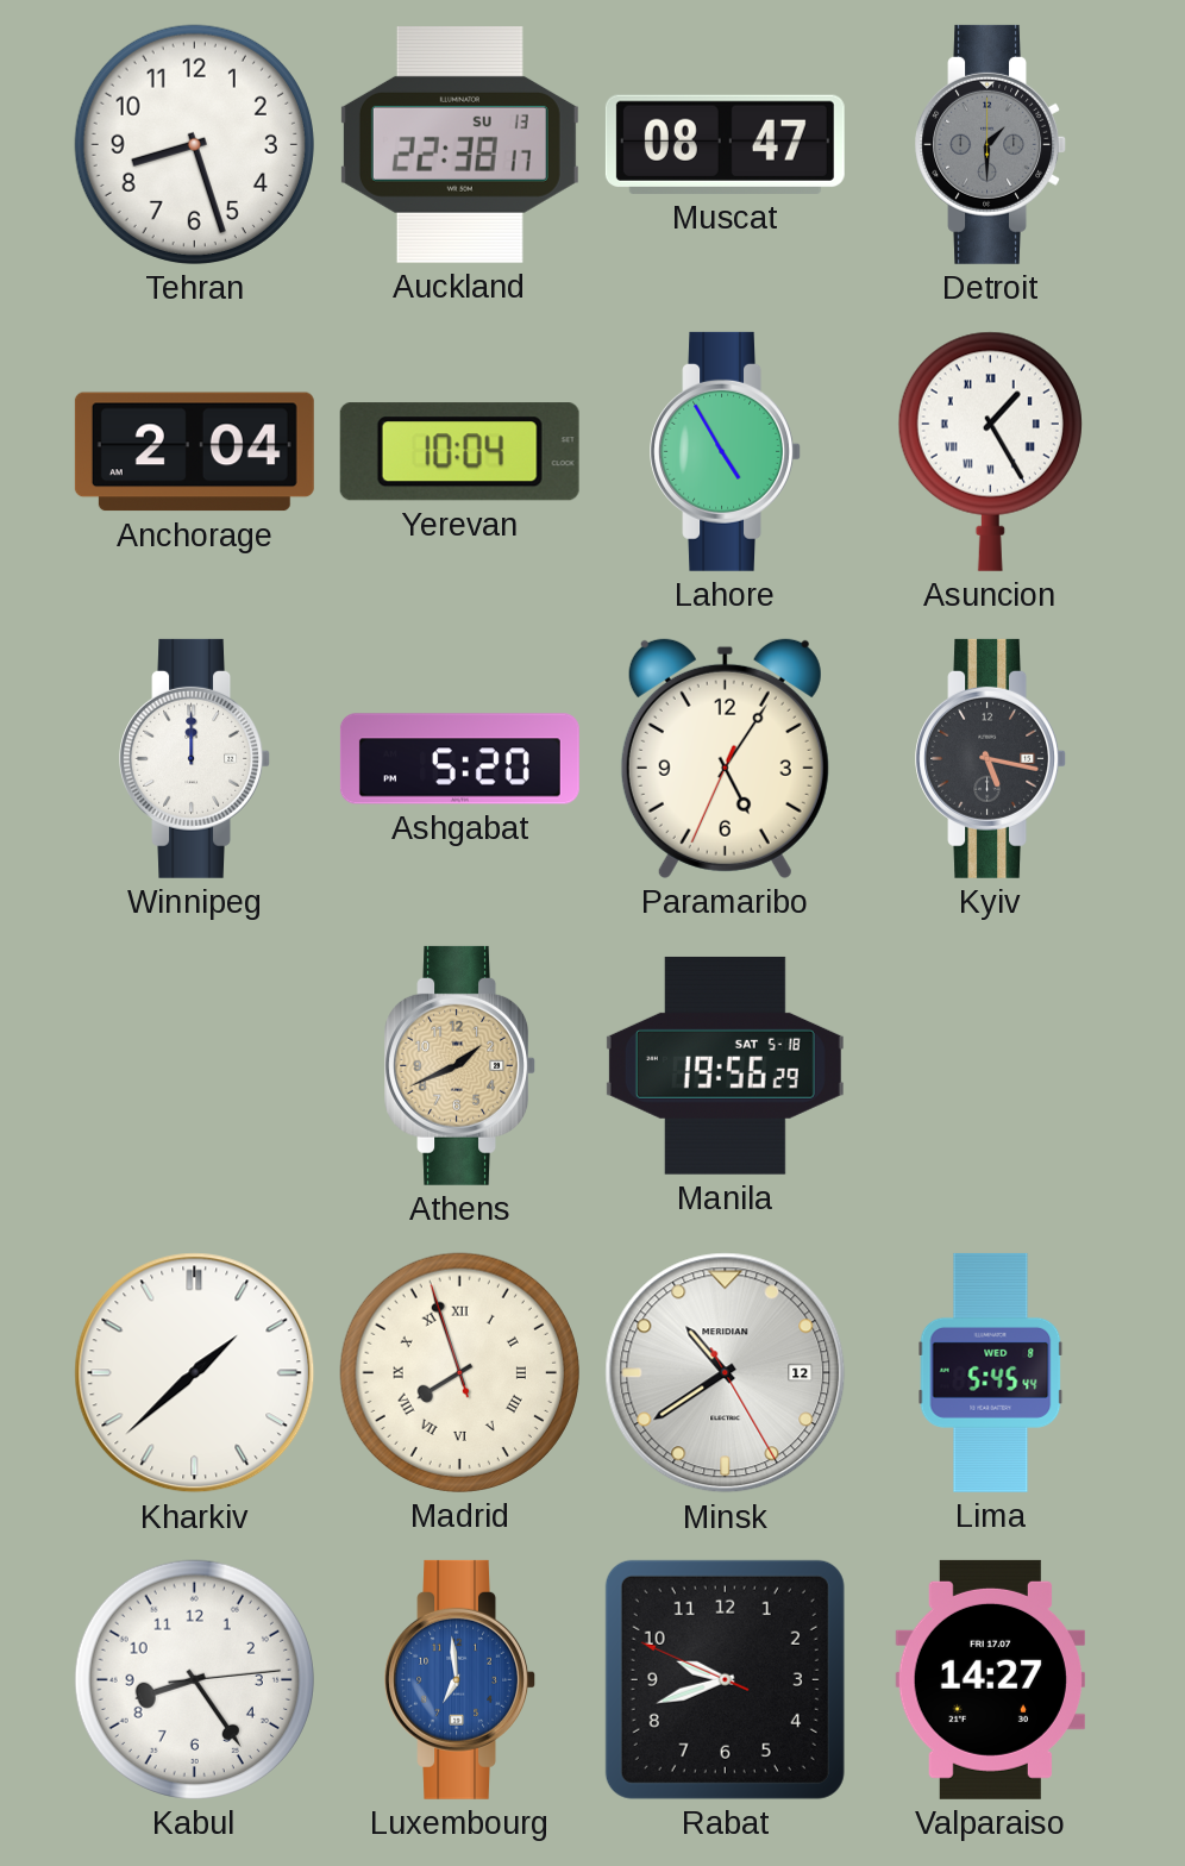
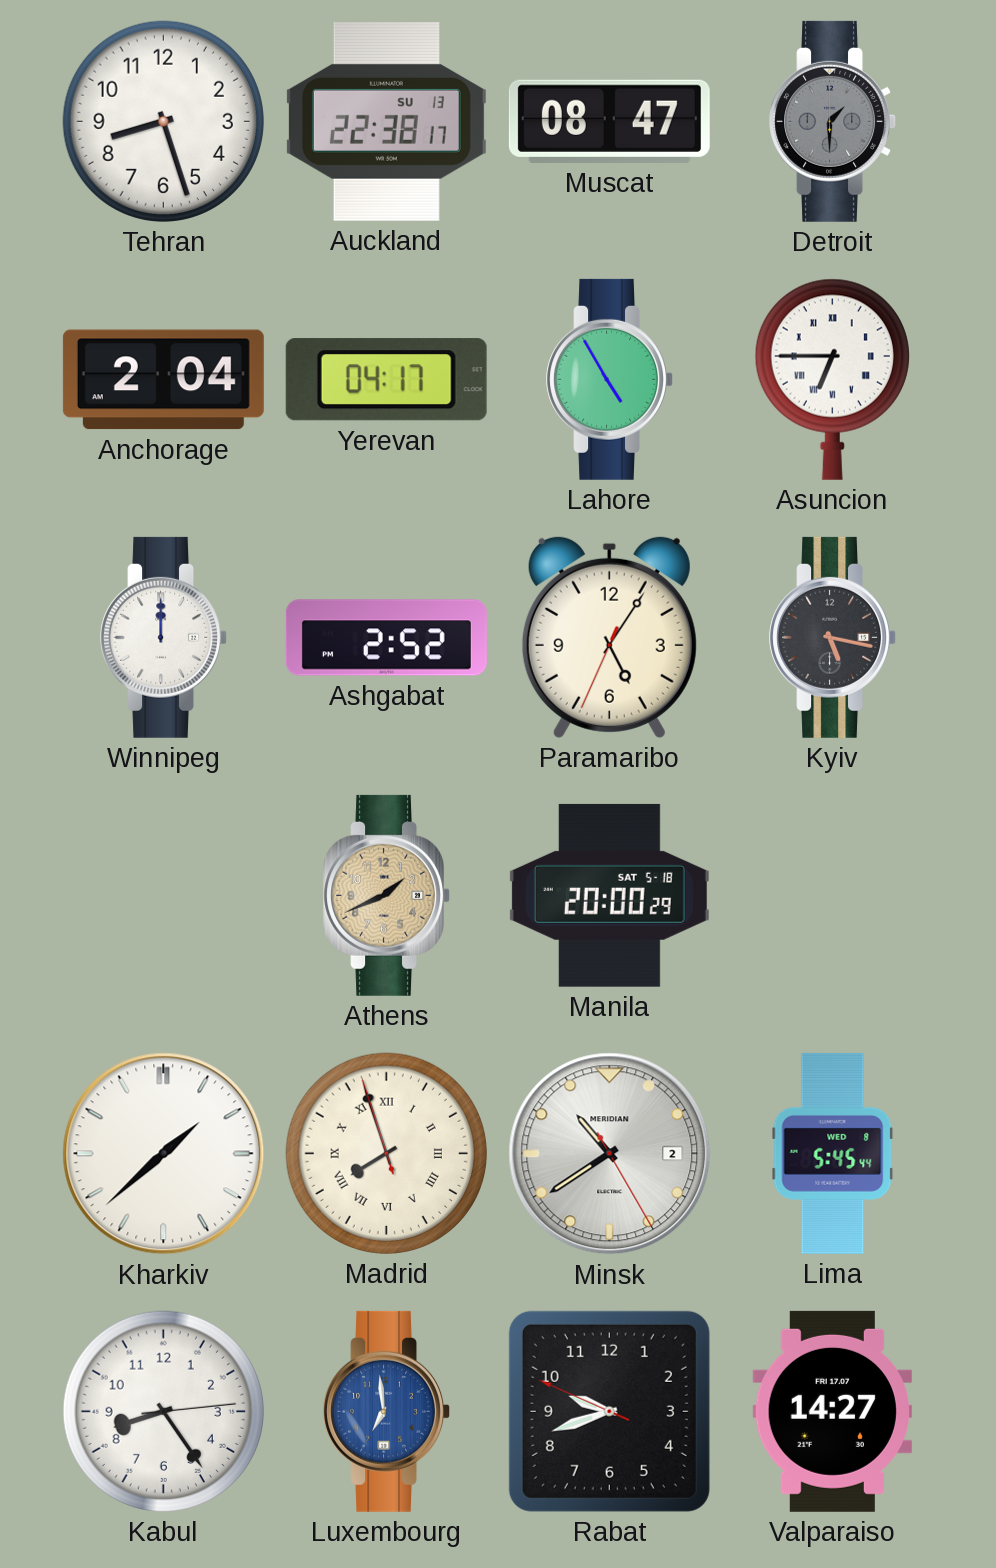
Yerevan: 10:04 -> 04:17
Asuncion: 1:25 -> 6:45
Ashgabat: 5:20 -> 2:52
Manila: 19:56 -> 20:00
Minsk date: 12 -> 2
